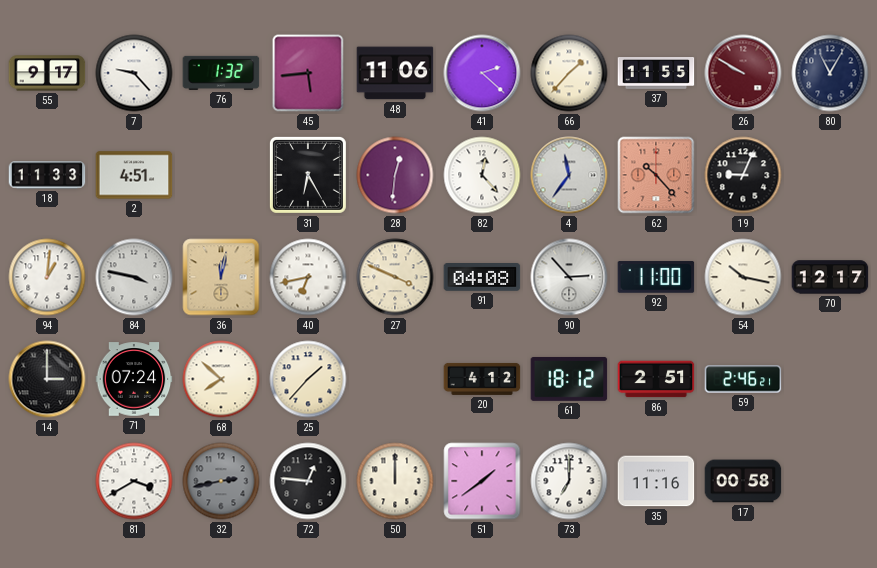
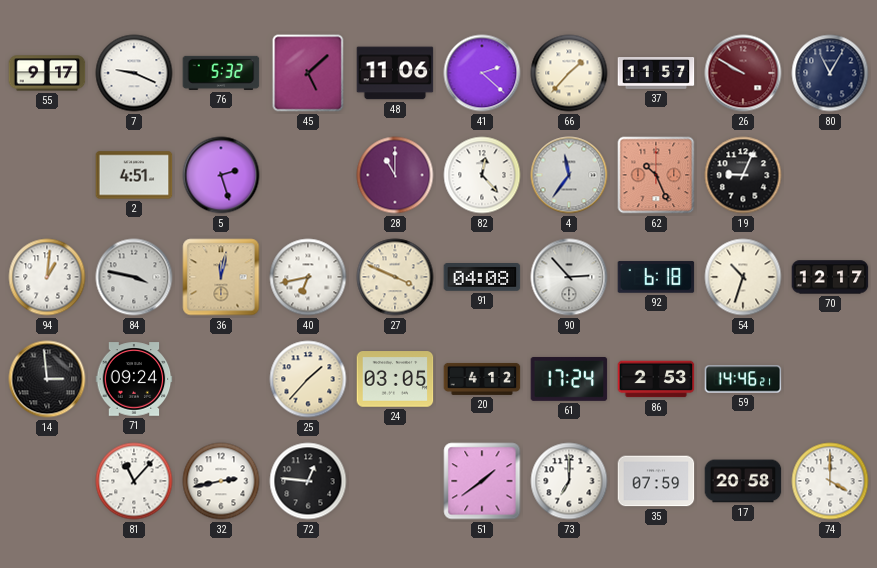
7: 9:23 -> 9:19
76: 1:32 -> 5:32
45: 5:44 -> 5:08
37: 11:55 -> 11:57
18: 11:33 -> none
5: none -> 2:27
31: 6:25 -> none
28: 12:31 -> 11:00
62: 10:23 -> 10:26
92: 11:00 -> 6:18
54: 10:17 -> 10:33
14: 3:00 -> 2:59
71: 07:24 -> 09:24
68: 7:52 -> none
24: none -> 03:05
61: 18:12 -> 17:24
86: 2:51 -> 2:53
59: 2:46 -> 14:46
81: 3:40 -> 11:07
32 dial: grey -> white
50: 12:00 -> none
35: 11:16 -> 07:59
17: 00:58 -> 20:58
74: none -> 4:00
